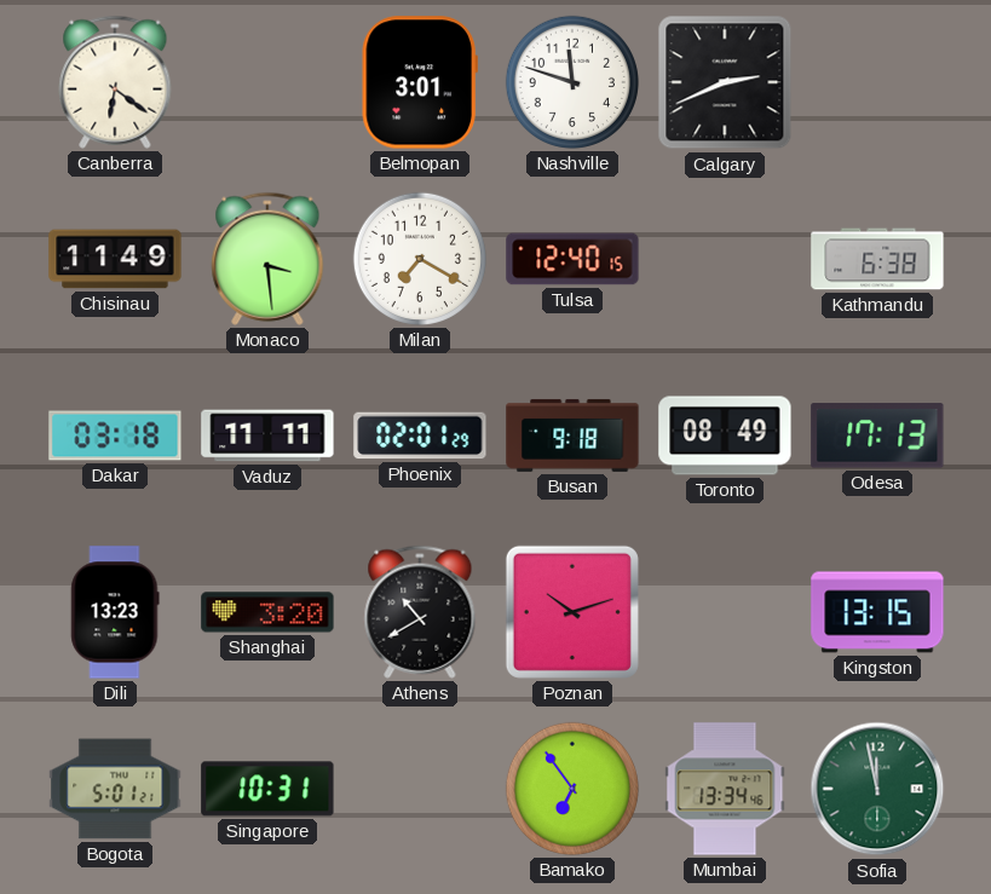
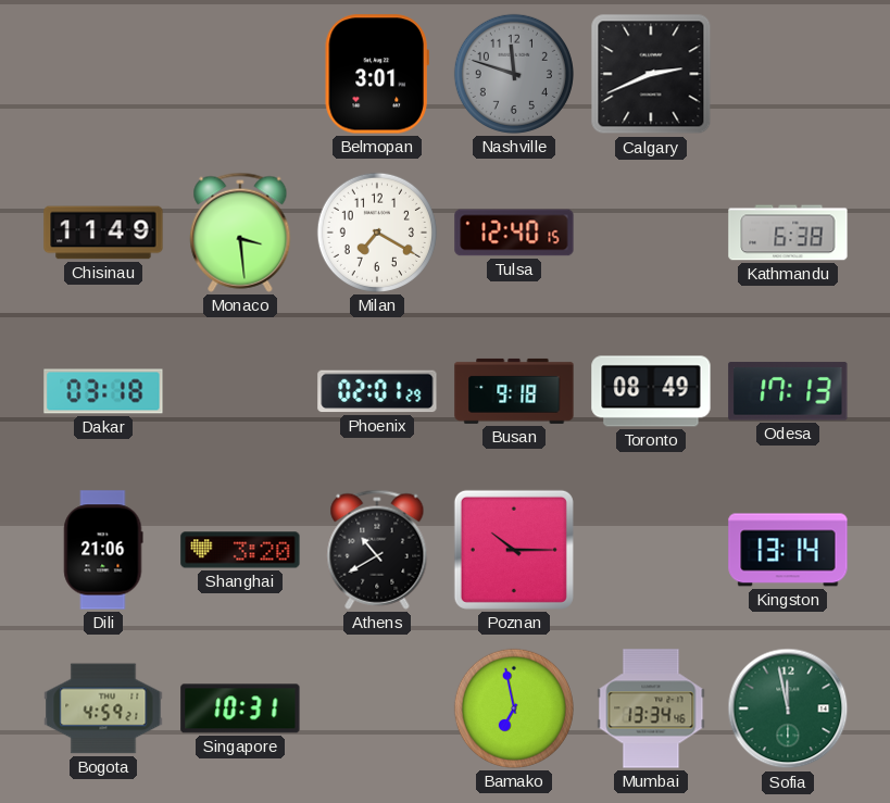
Canberra: 6:21 -> none
Nashville dial: white -> grey
Vaduz: 11:11 -> none
Dili: 13:23 -> 21:06
Poznan: 10:12 -> 10:15
Kingston: 13:15 -> 13:14
Bogota: 5:01 -> 4:59
Bamako: 6:54 -> 6:58
